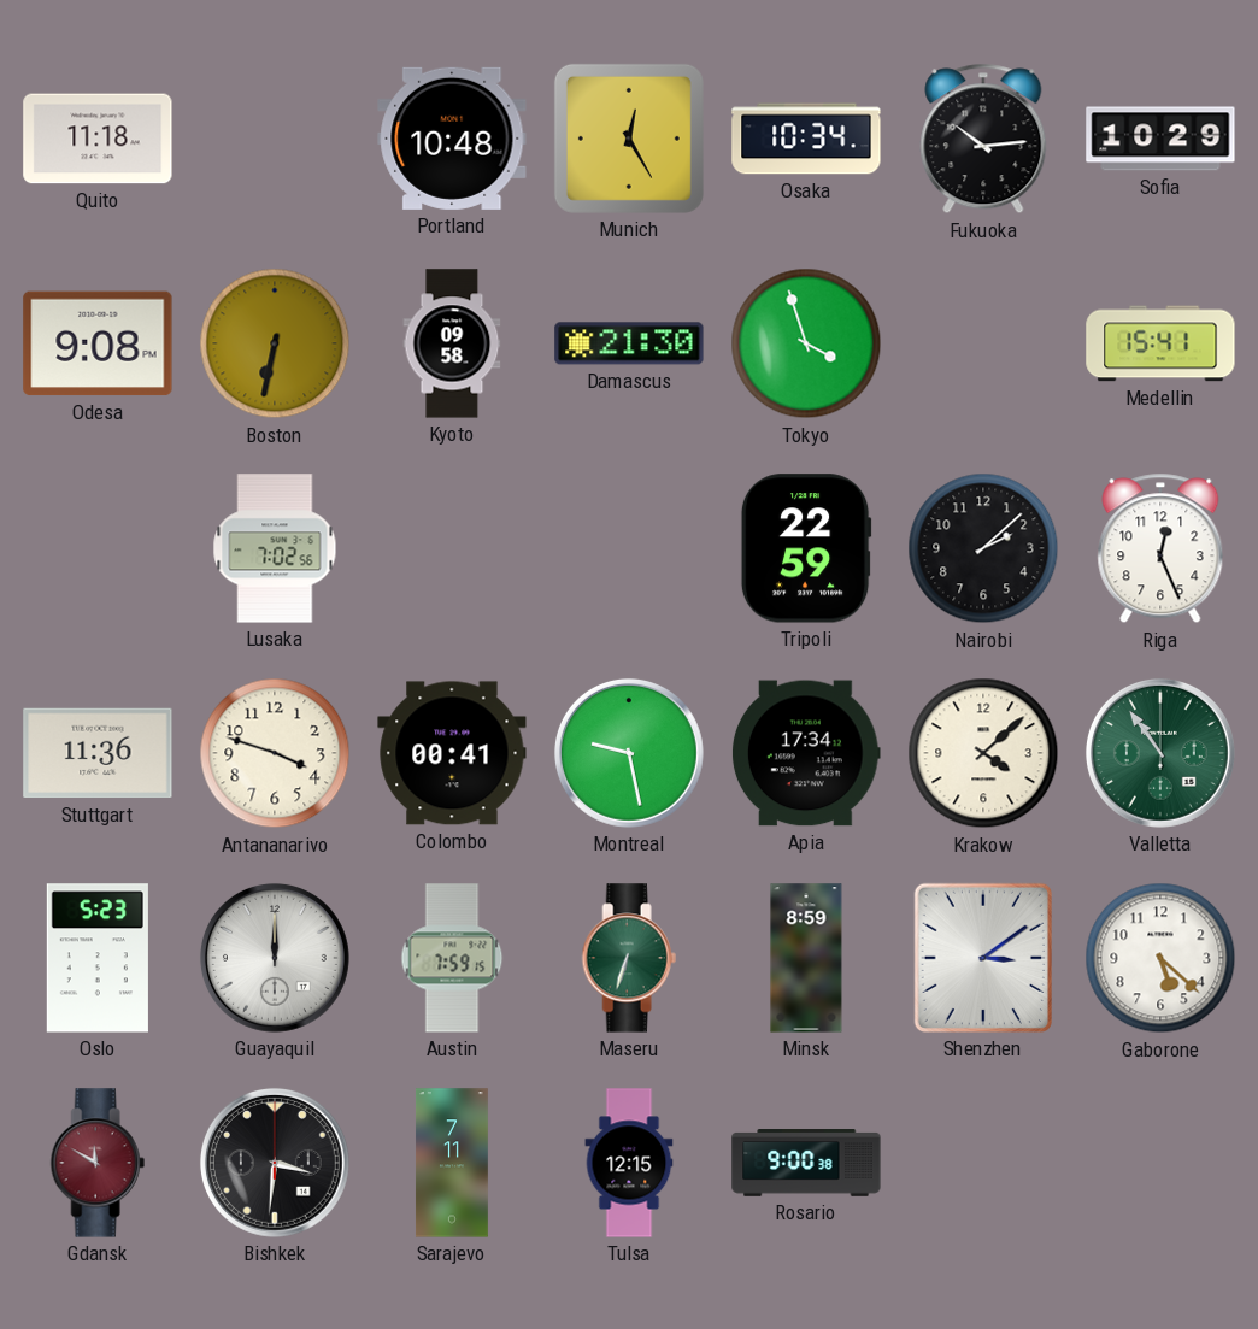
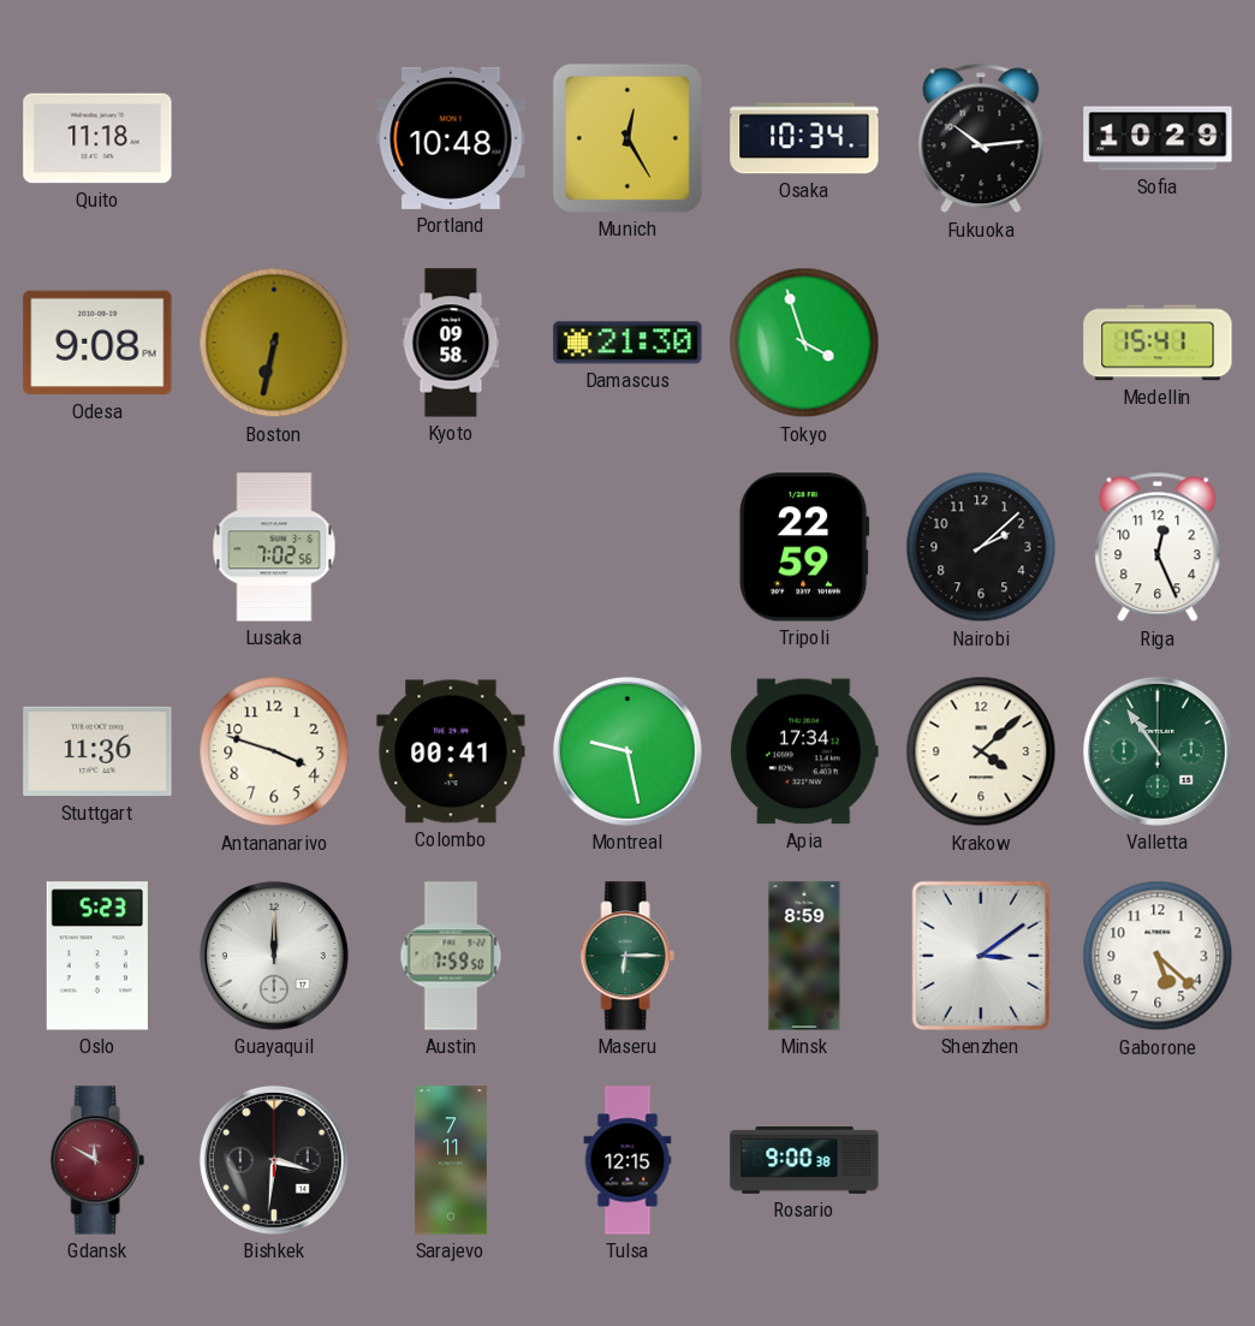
Austin: 7:59:15 -> 7:59:50
Maseru: 6:33 -> 6:15
